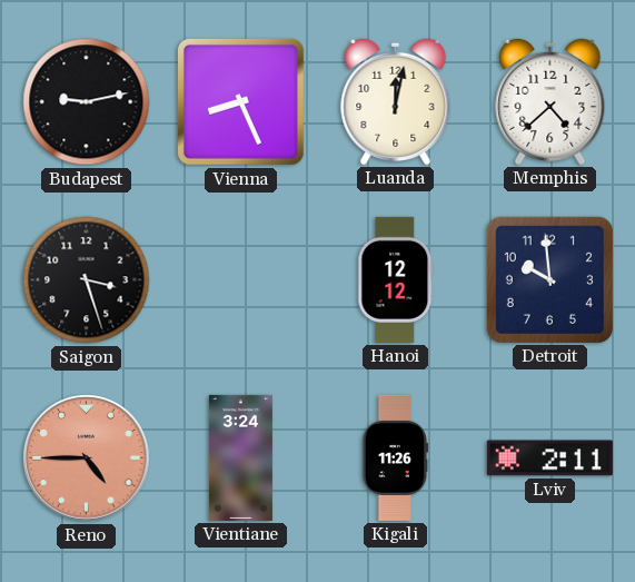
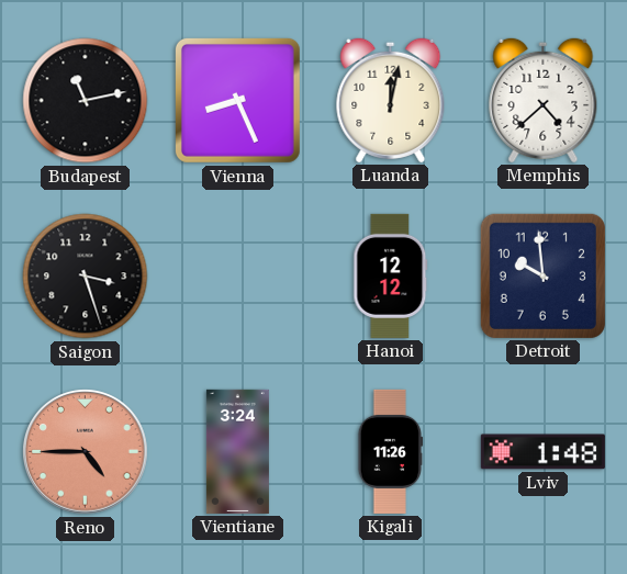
Budapest: 9:13 -> 11:13
Lviv: 2:11 -> 1:48
